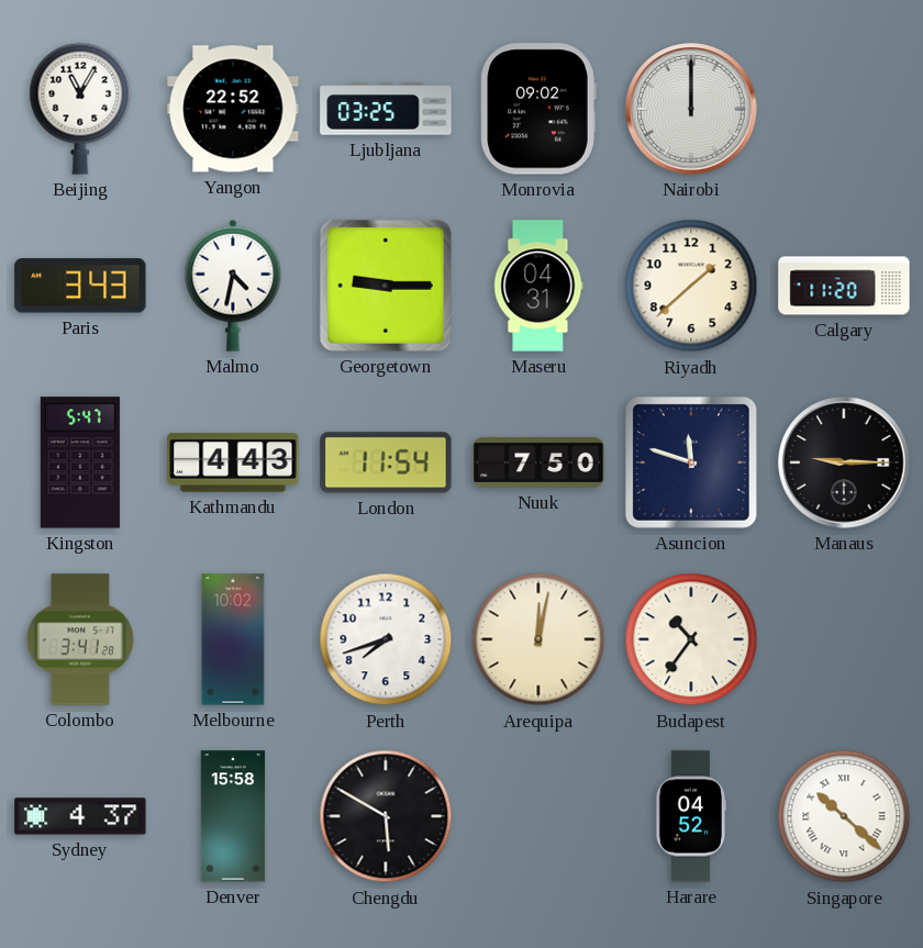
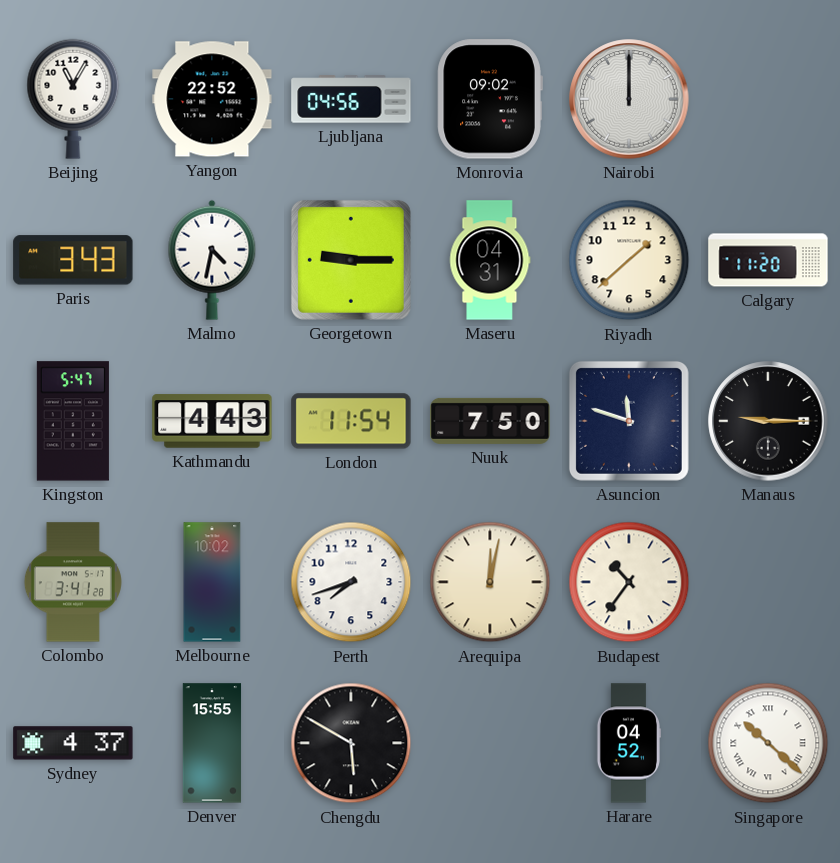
Ljubljana: 03:25 -> 04:56
Denver: 15:58 -> 15:55
